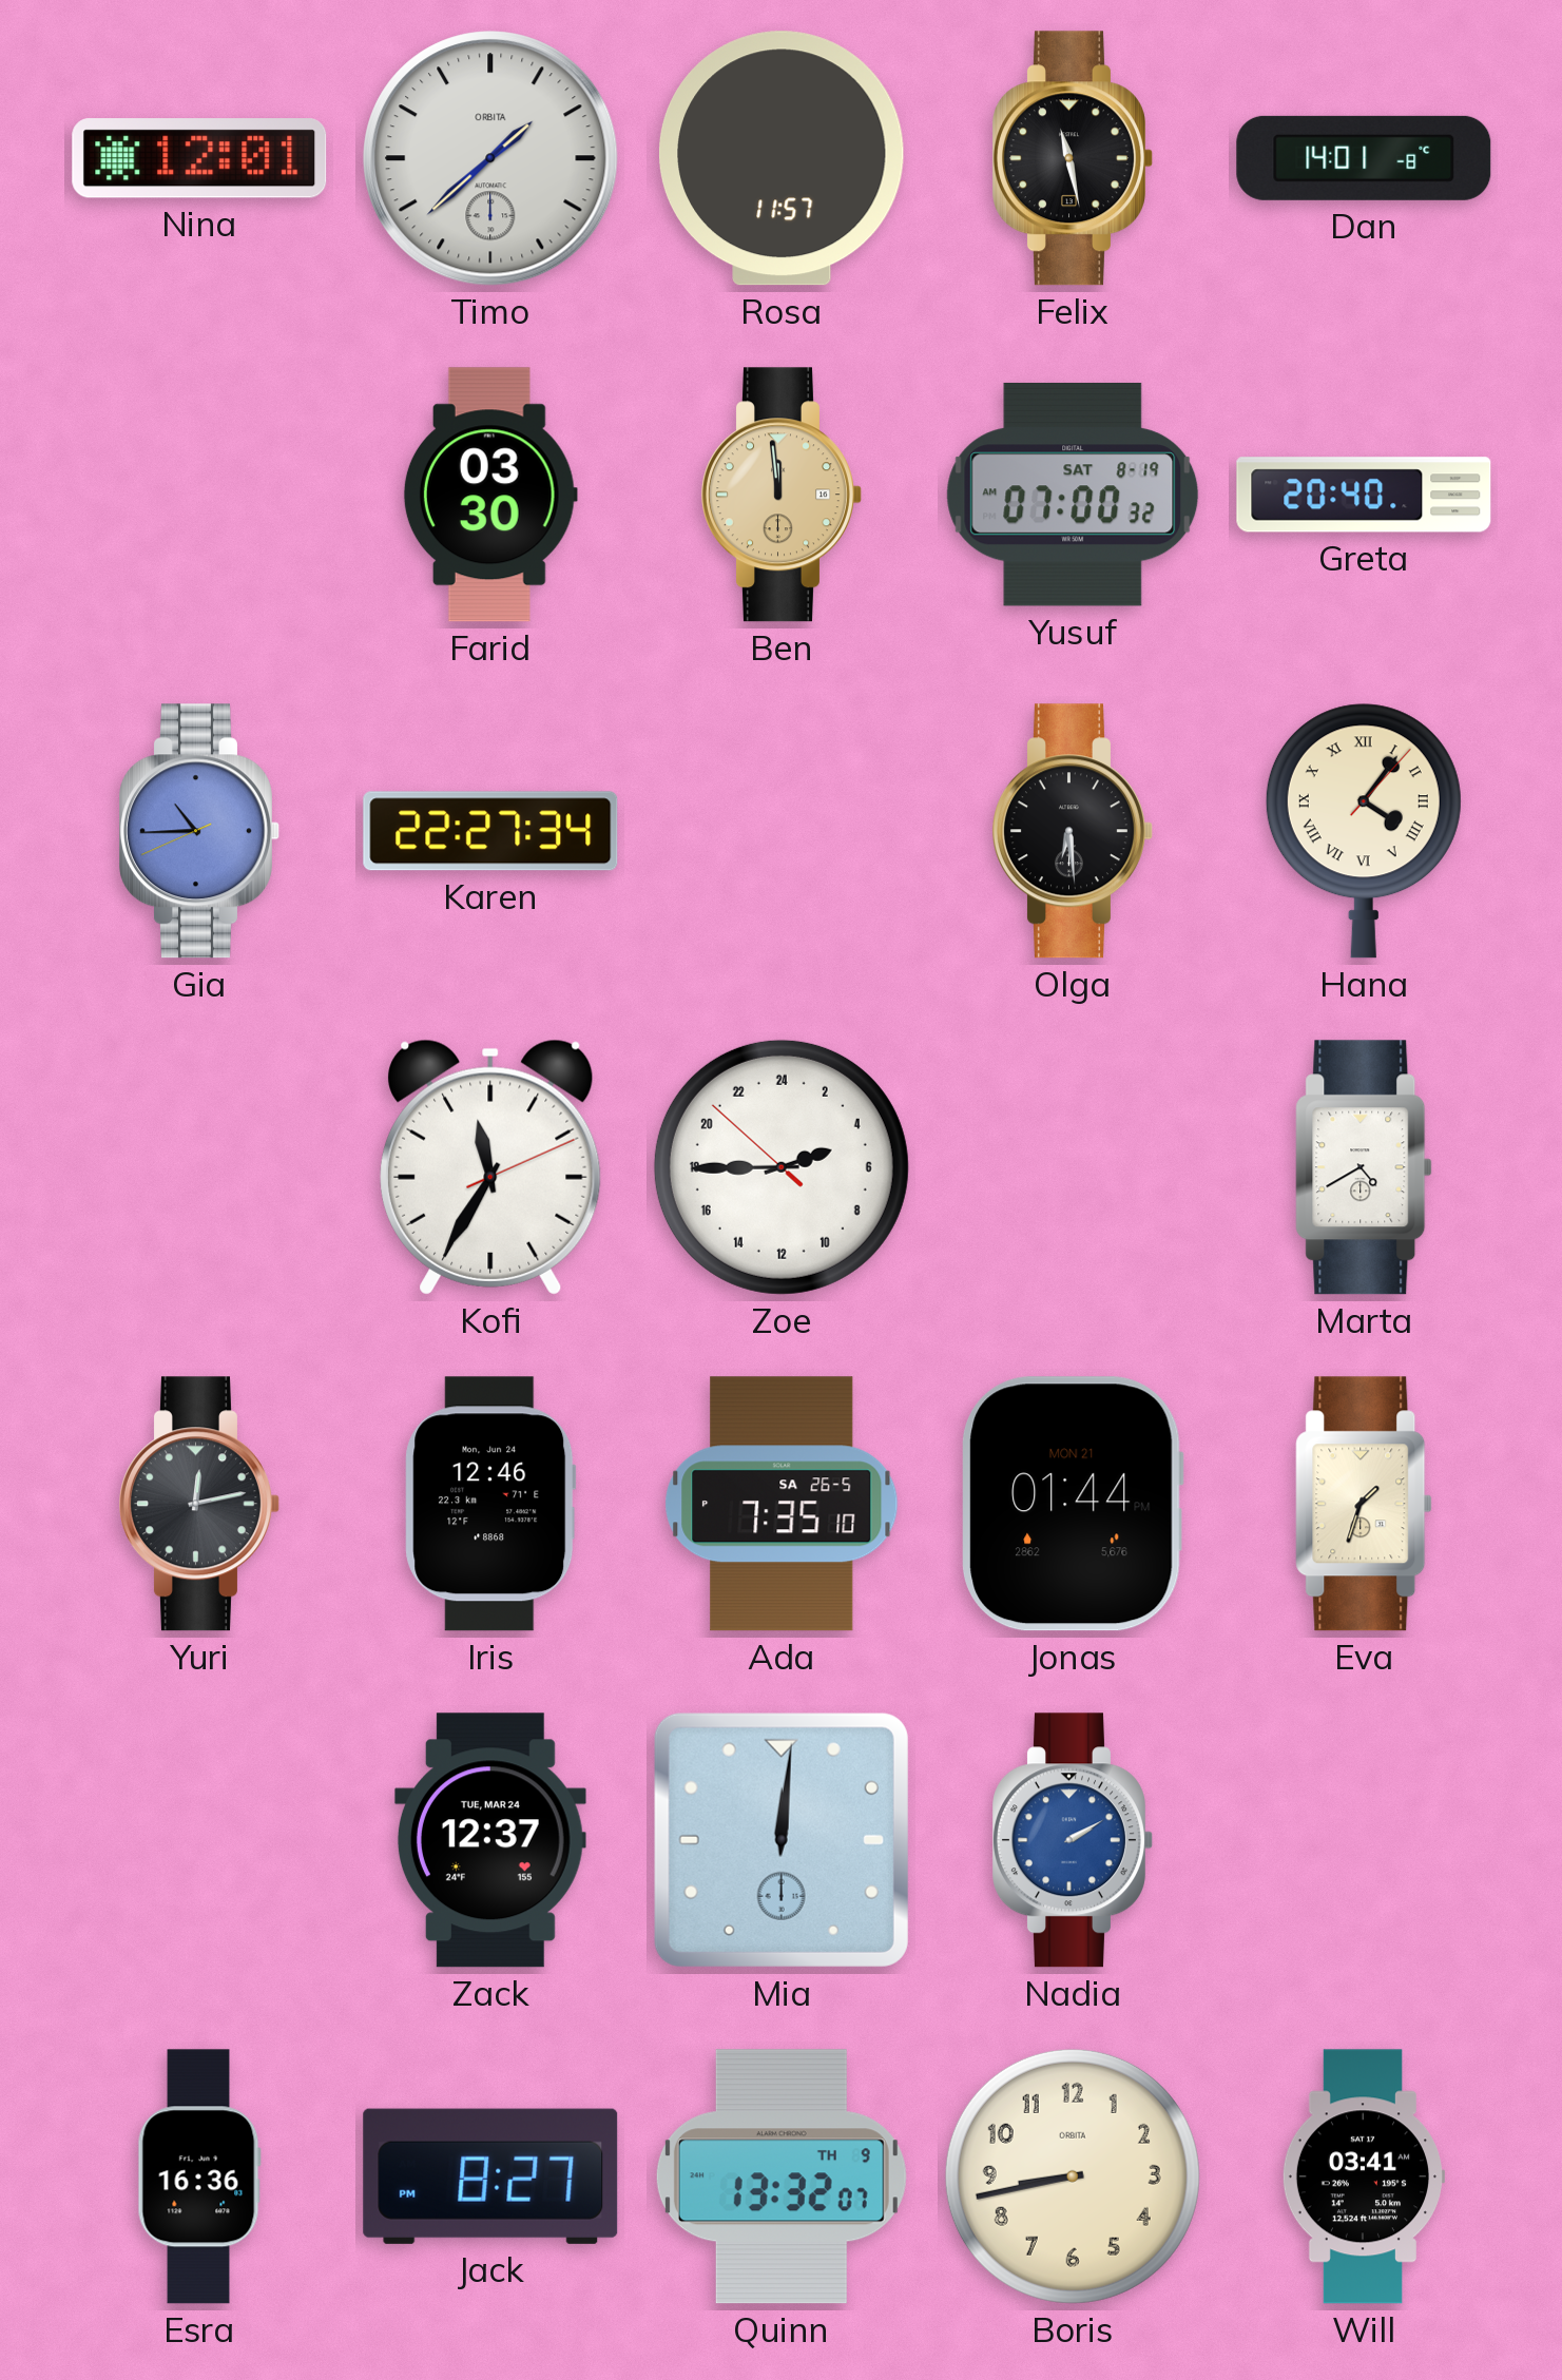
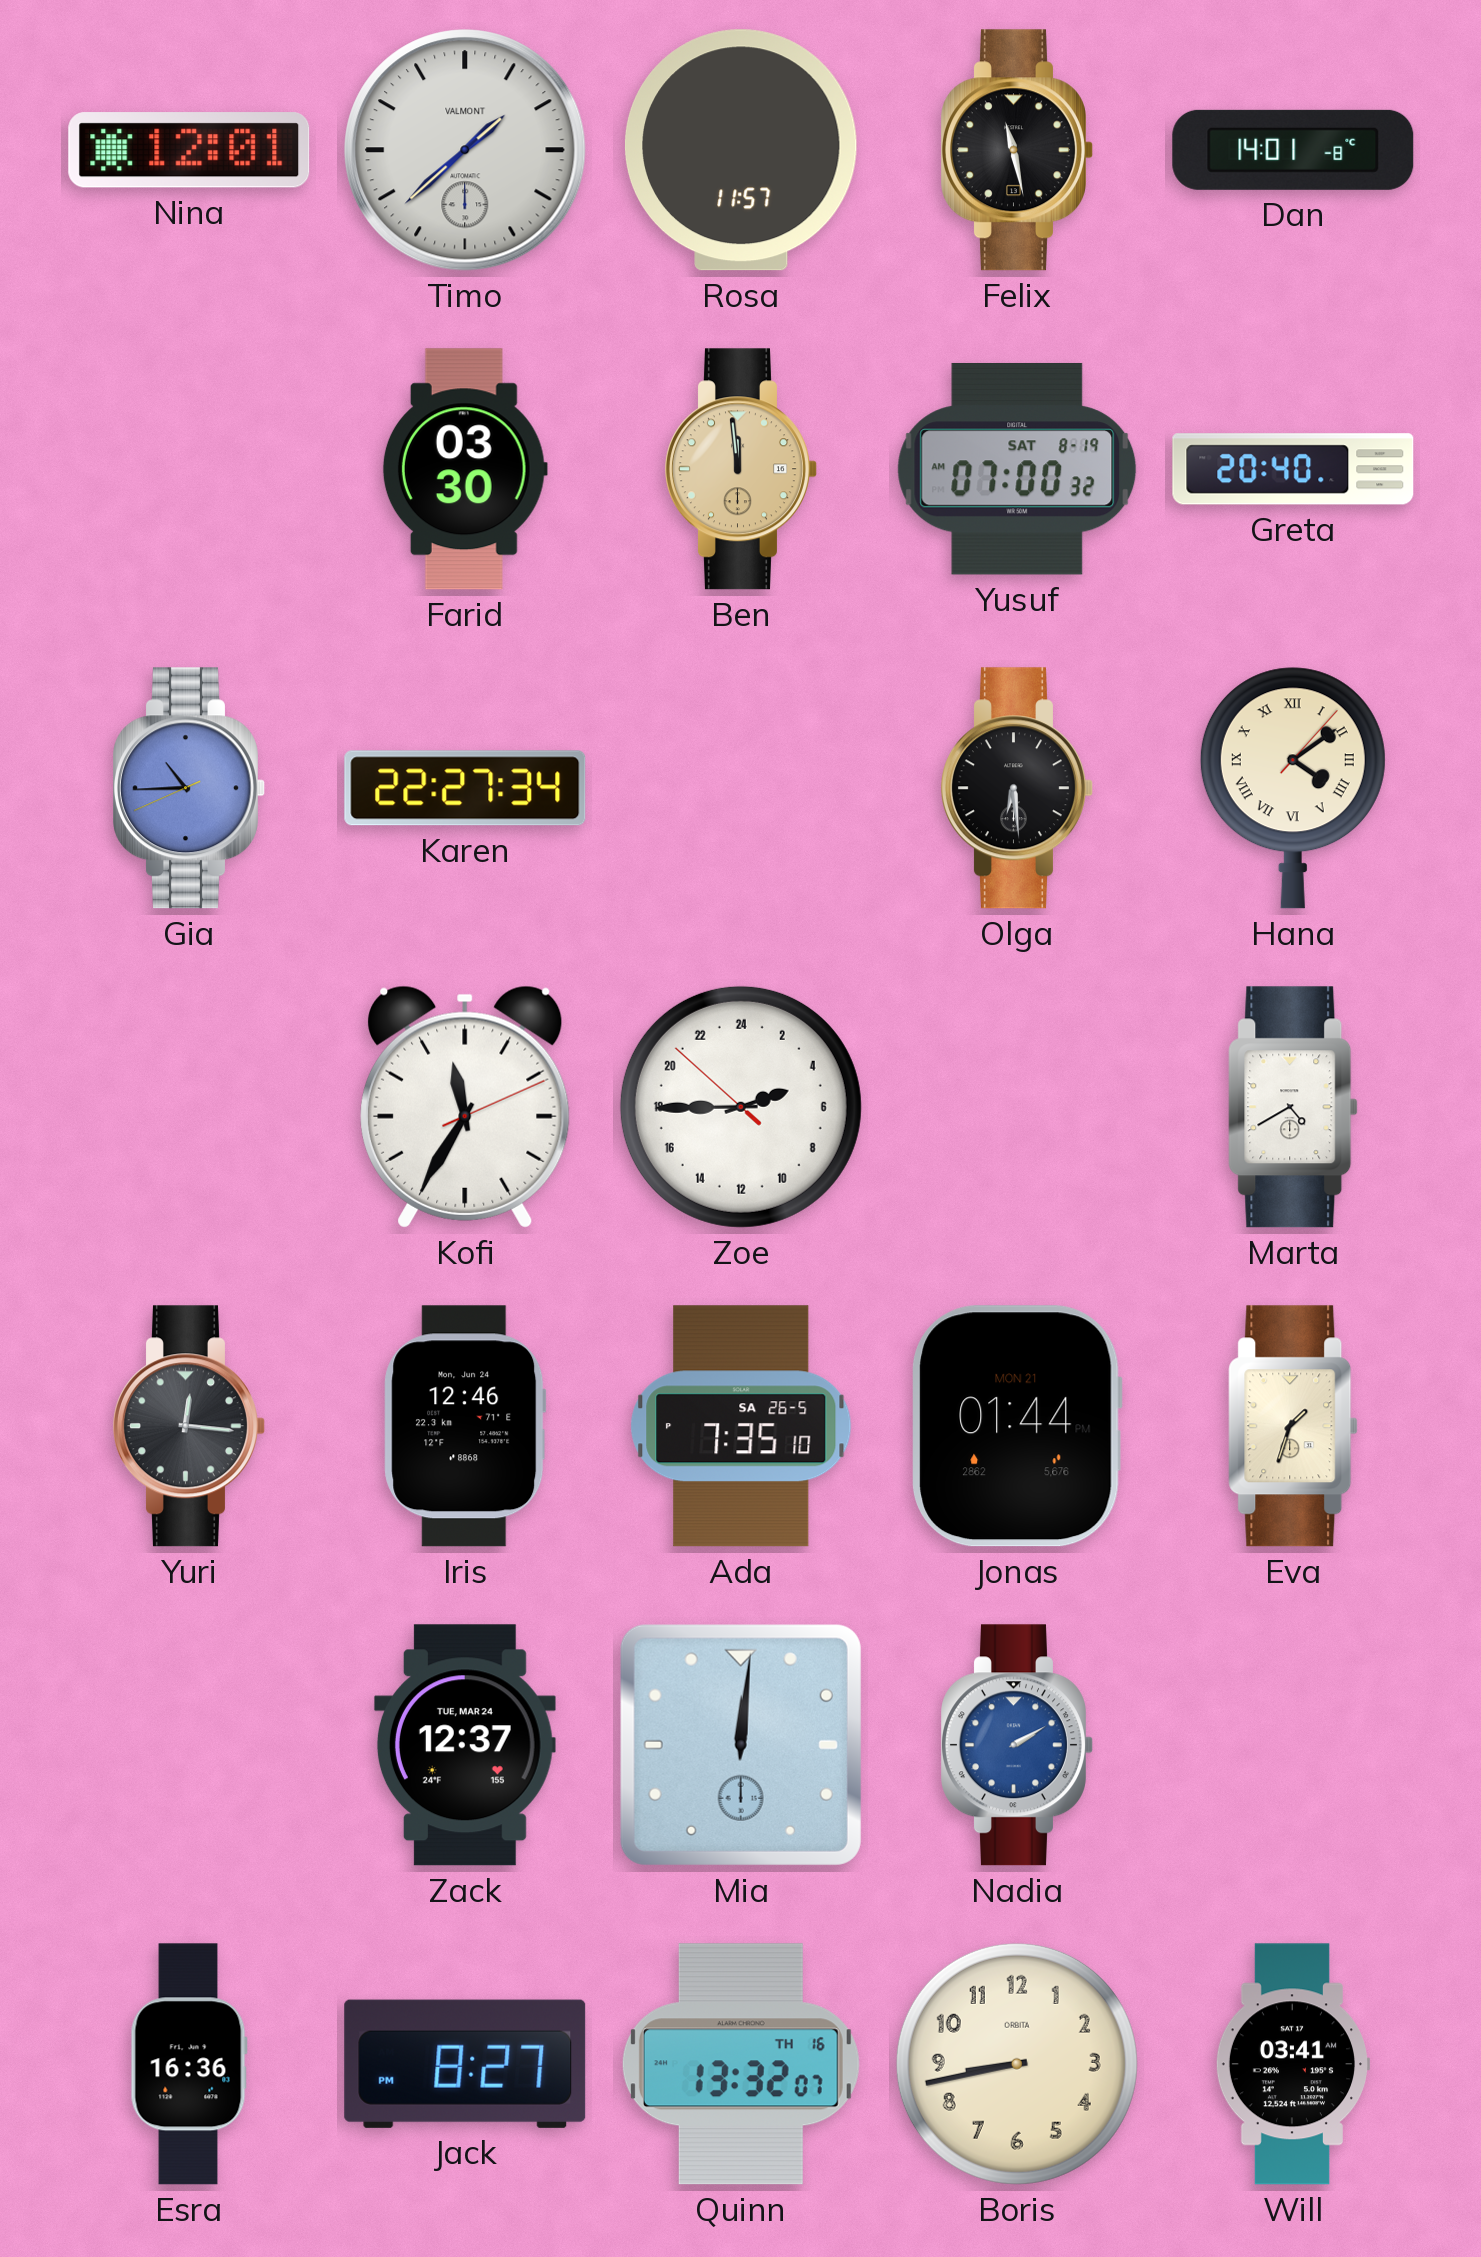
Timo brand: ORBITA -> VALMONT
Hana: 4:06 -> 4:09
Yuri: 12:13 -> 12:16
Quinn date: TH 9 -> TH 16
